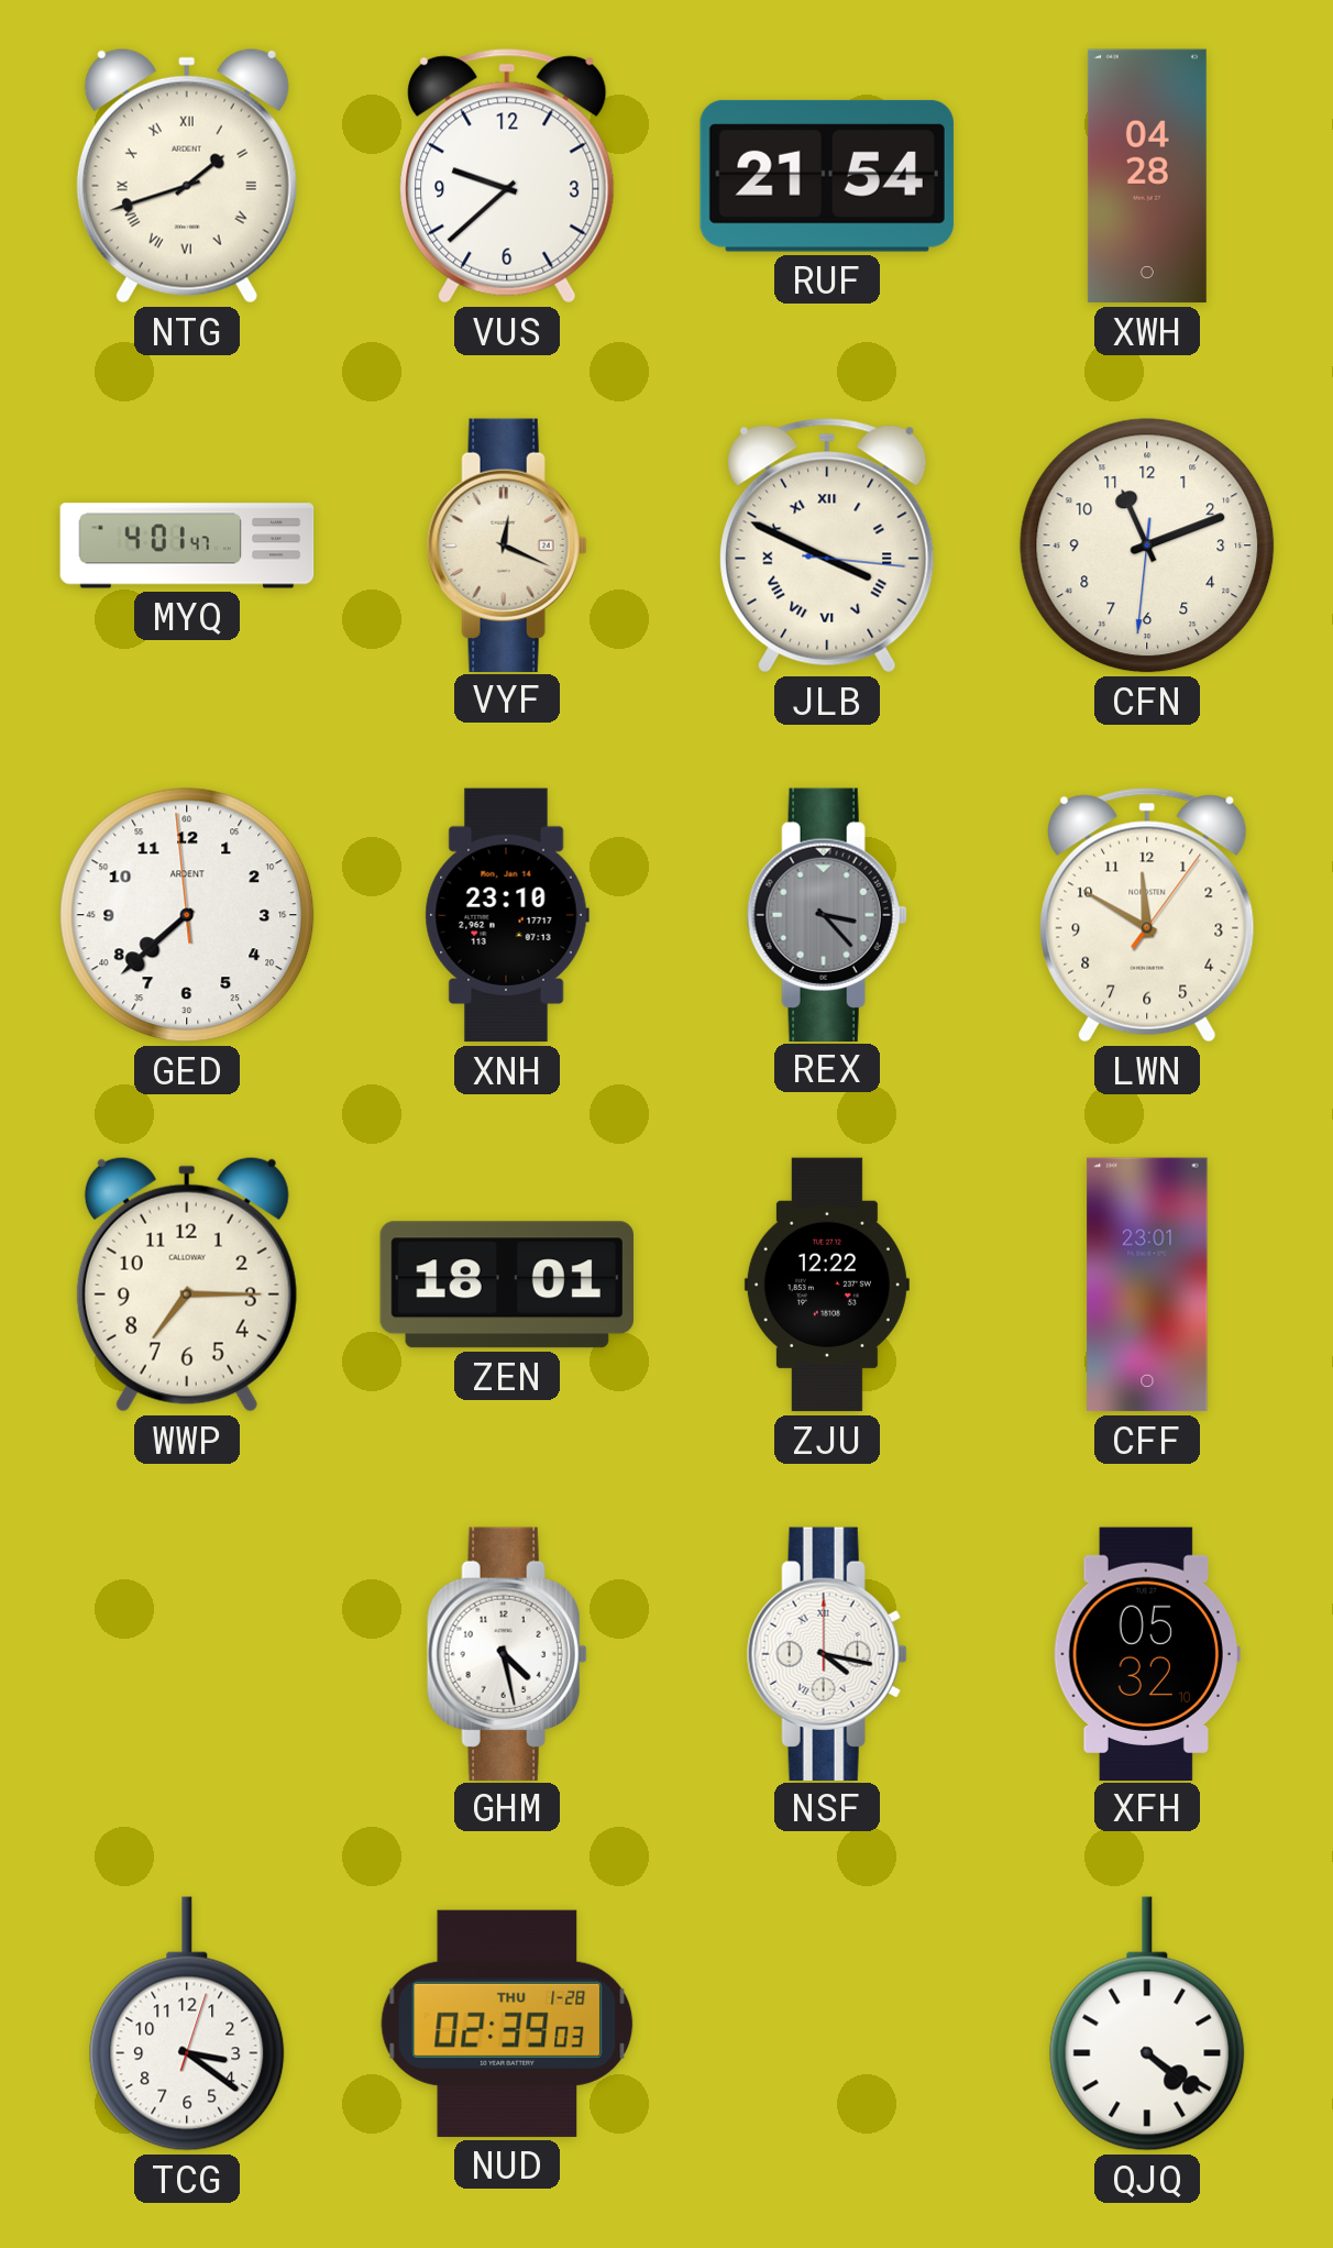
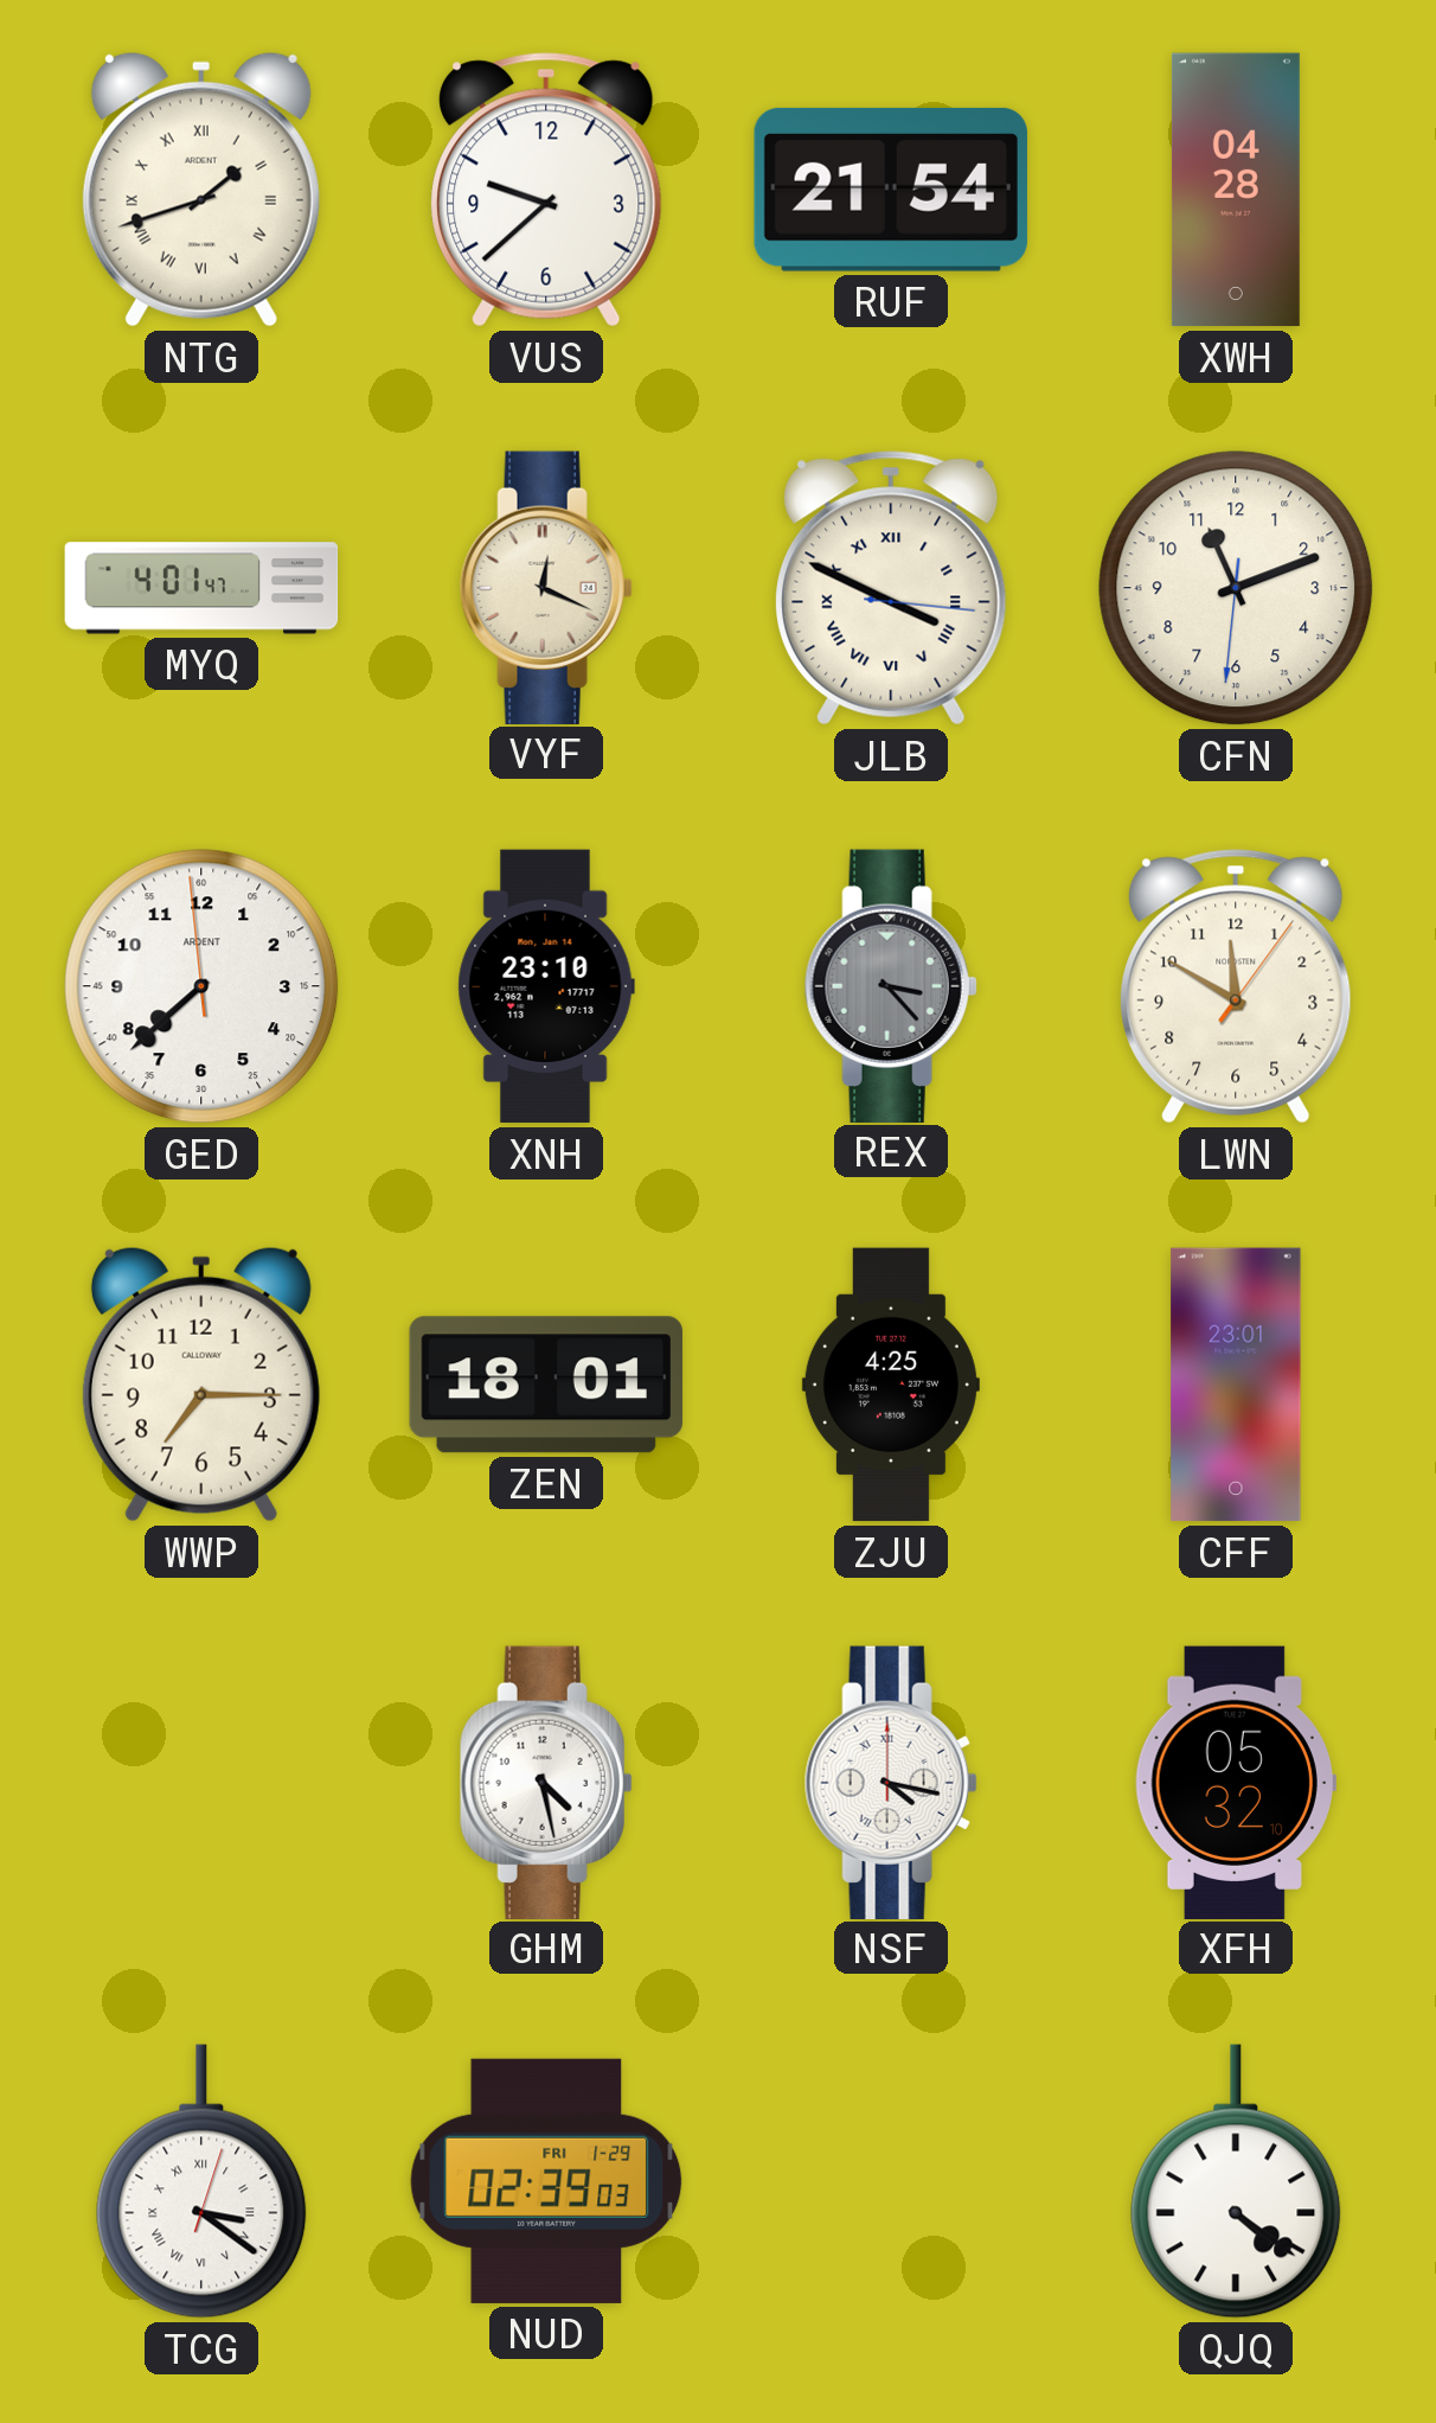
ZJU: 12:22 -> 4:25
TCG numerals: Arabic -> Roman
NUD date: THU 1-28 -> FRI 1-29
